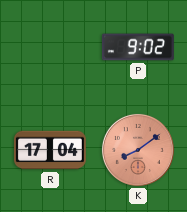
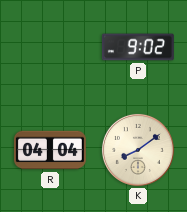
R: 17:04 -> 04:04
K dial: salmon -> cream
